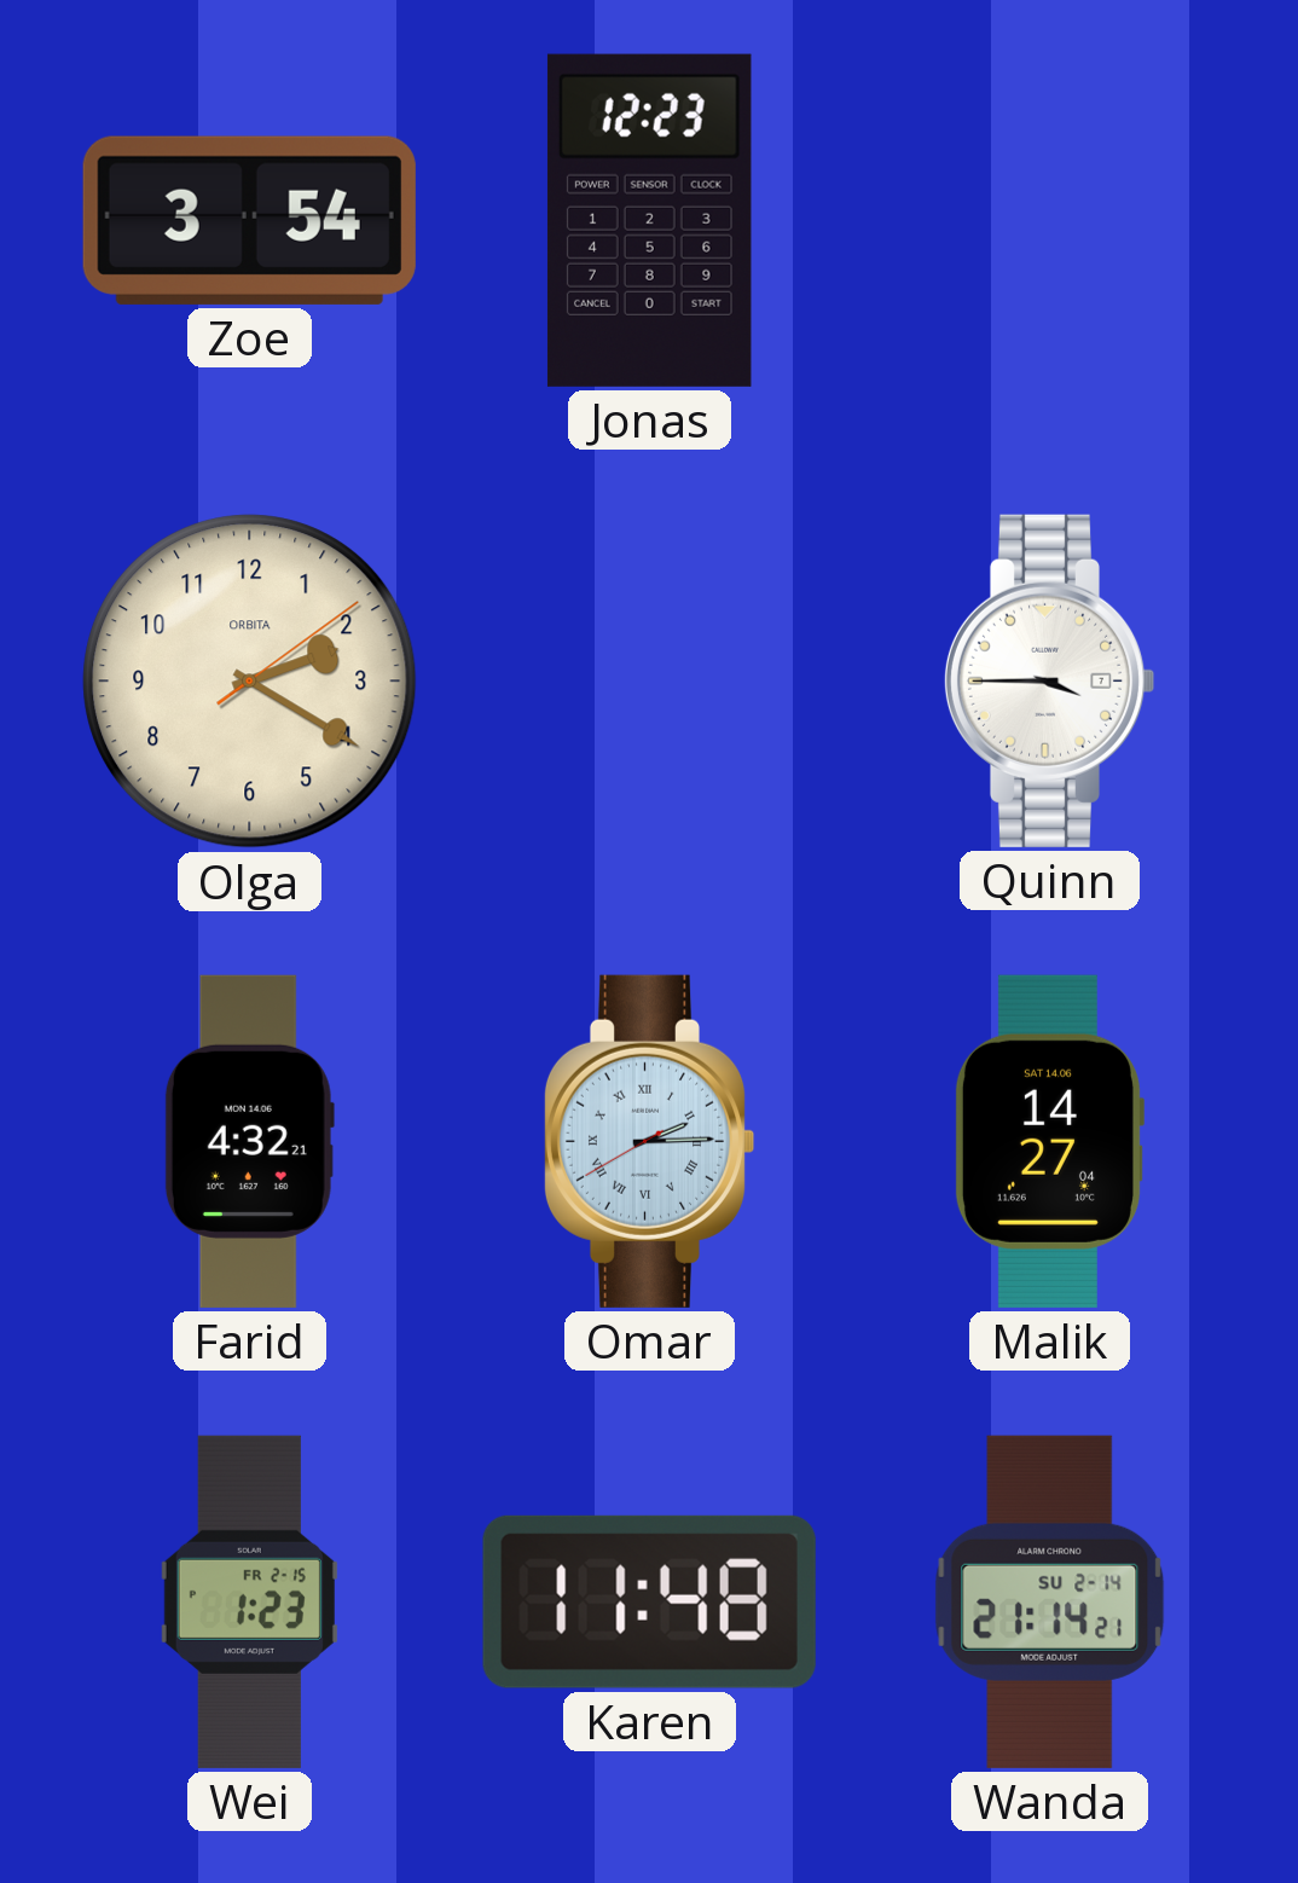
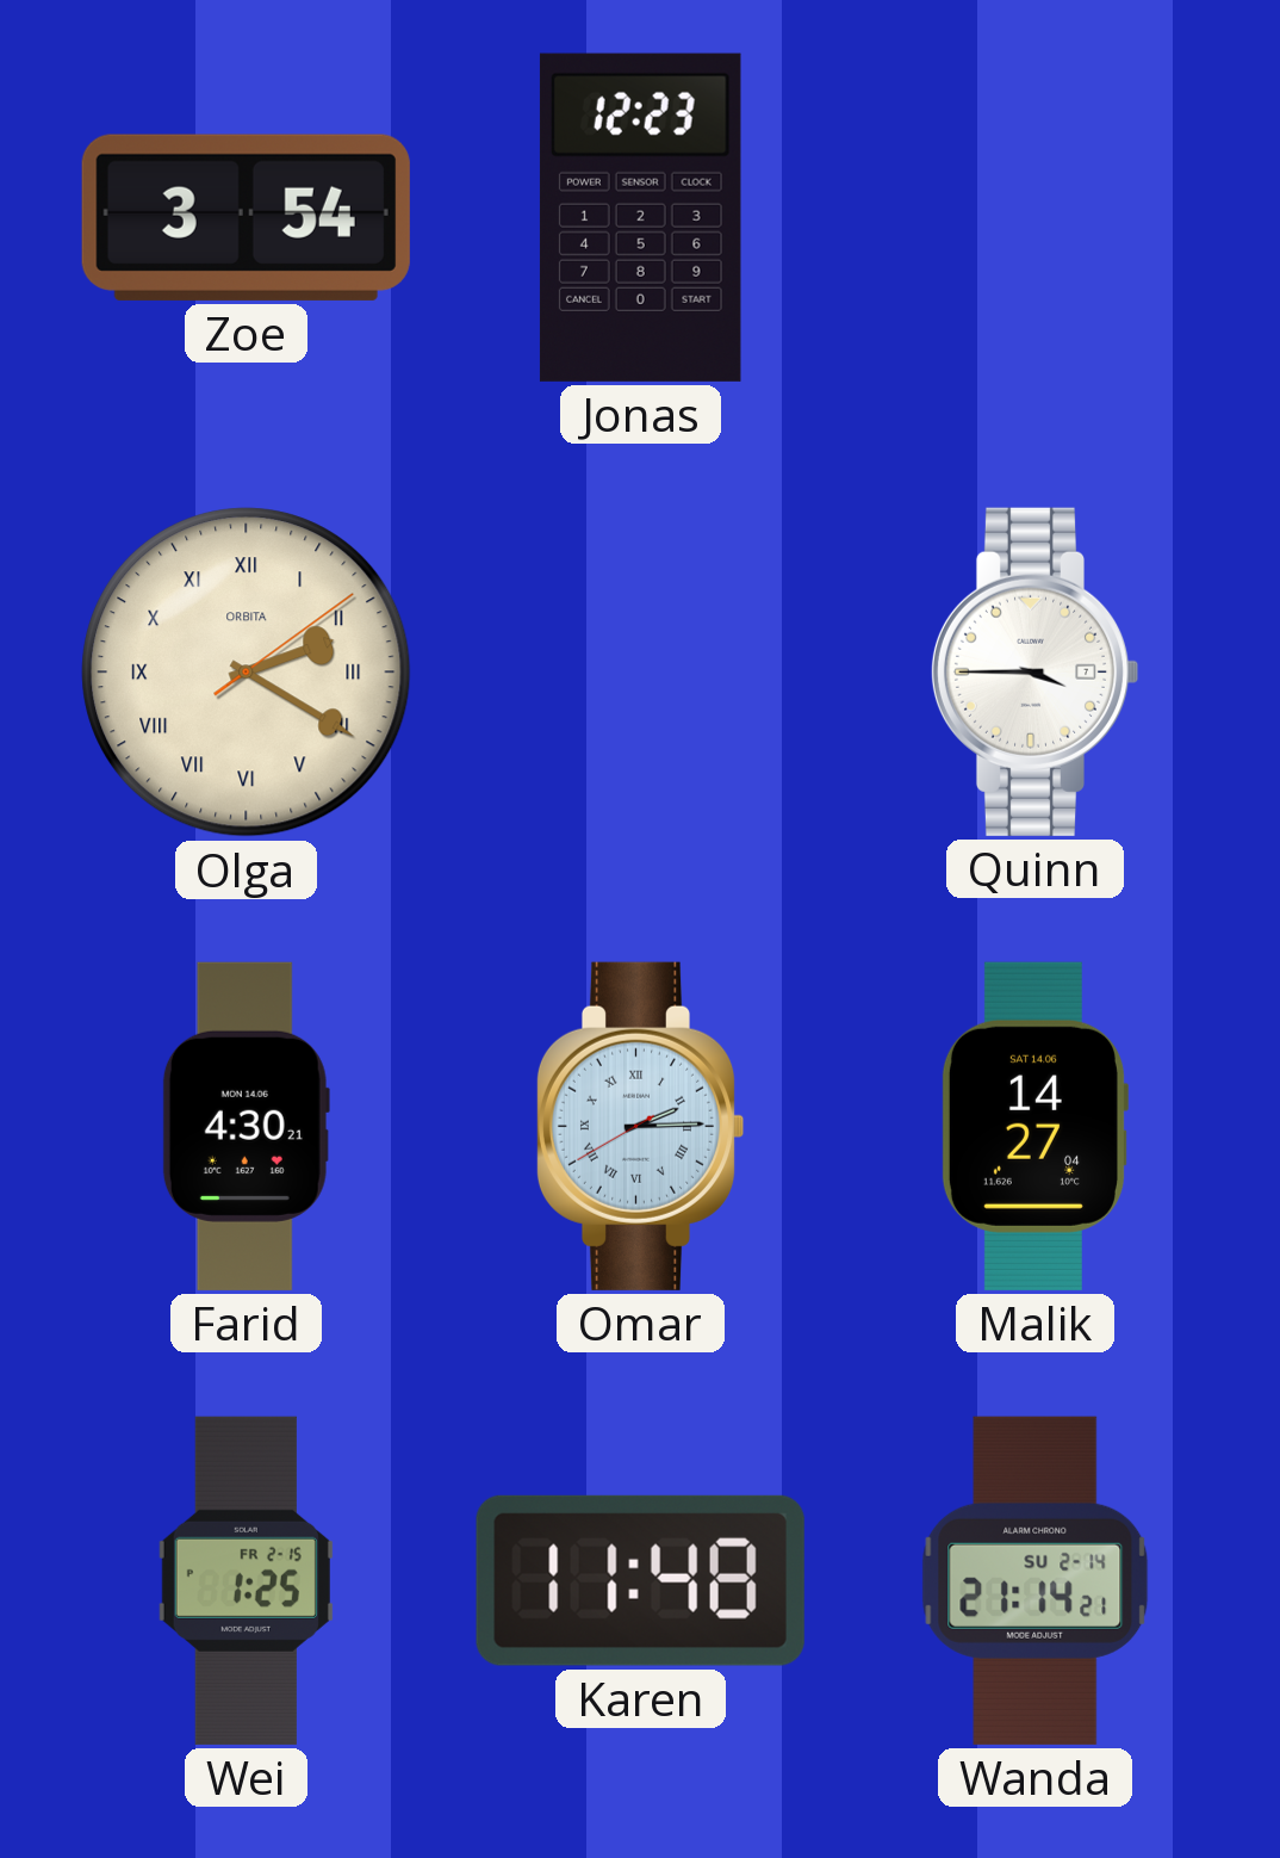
Olga numerals: Arabic -> Roman
Farid: 4:32 -> 4:30
Wei: 1:23 -> 1:25
